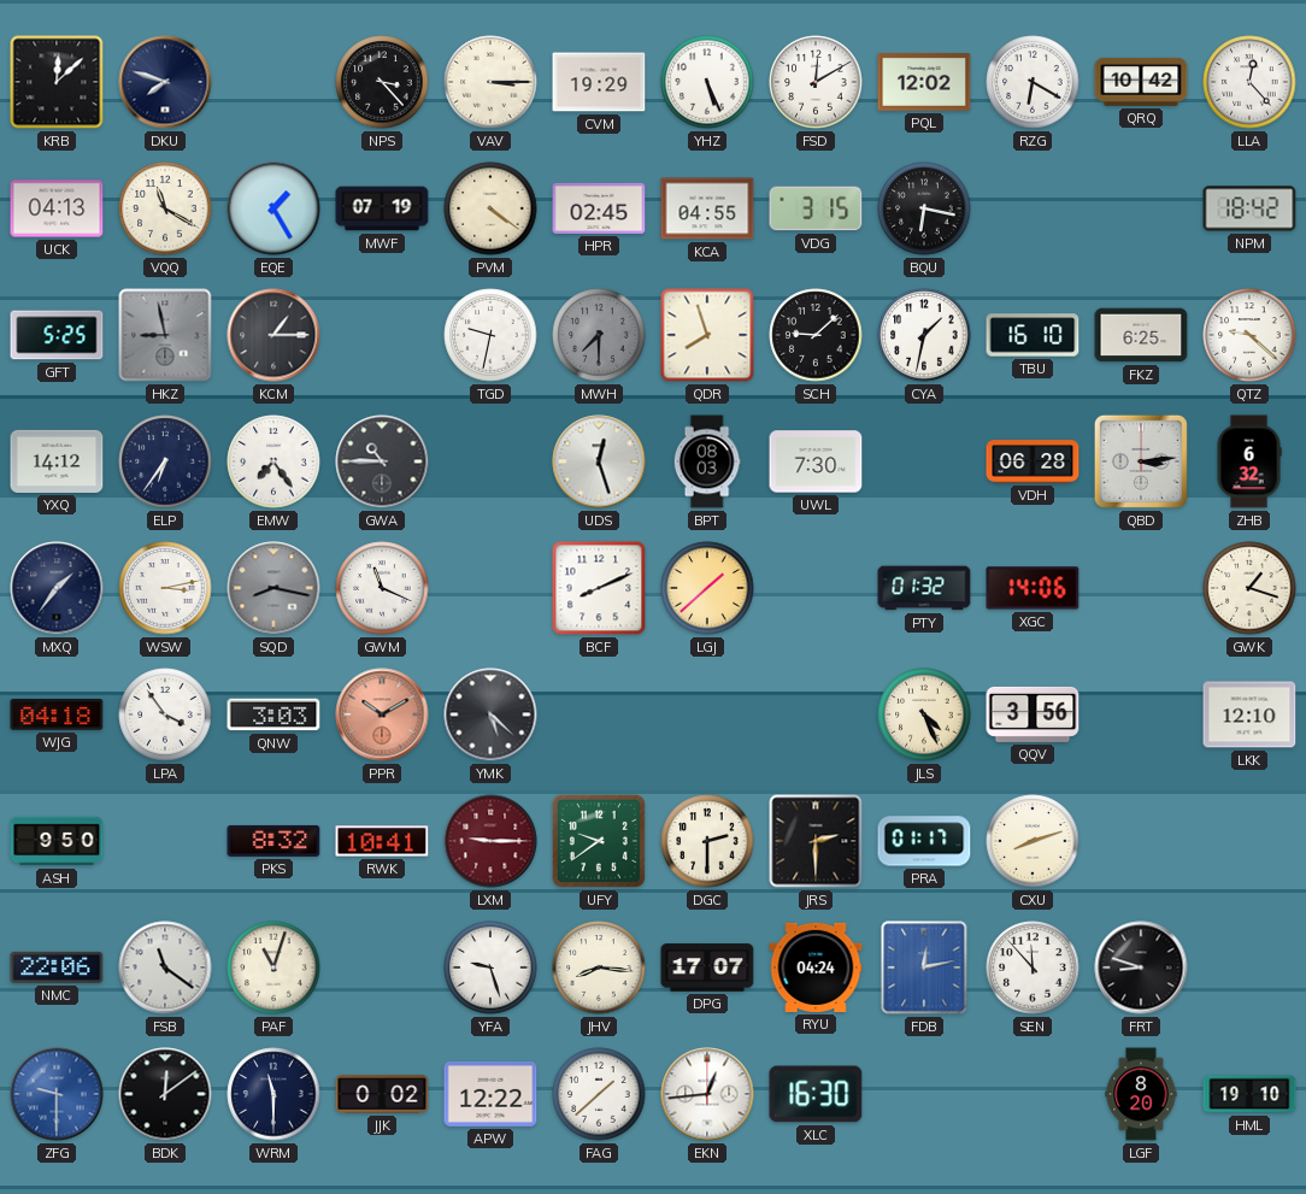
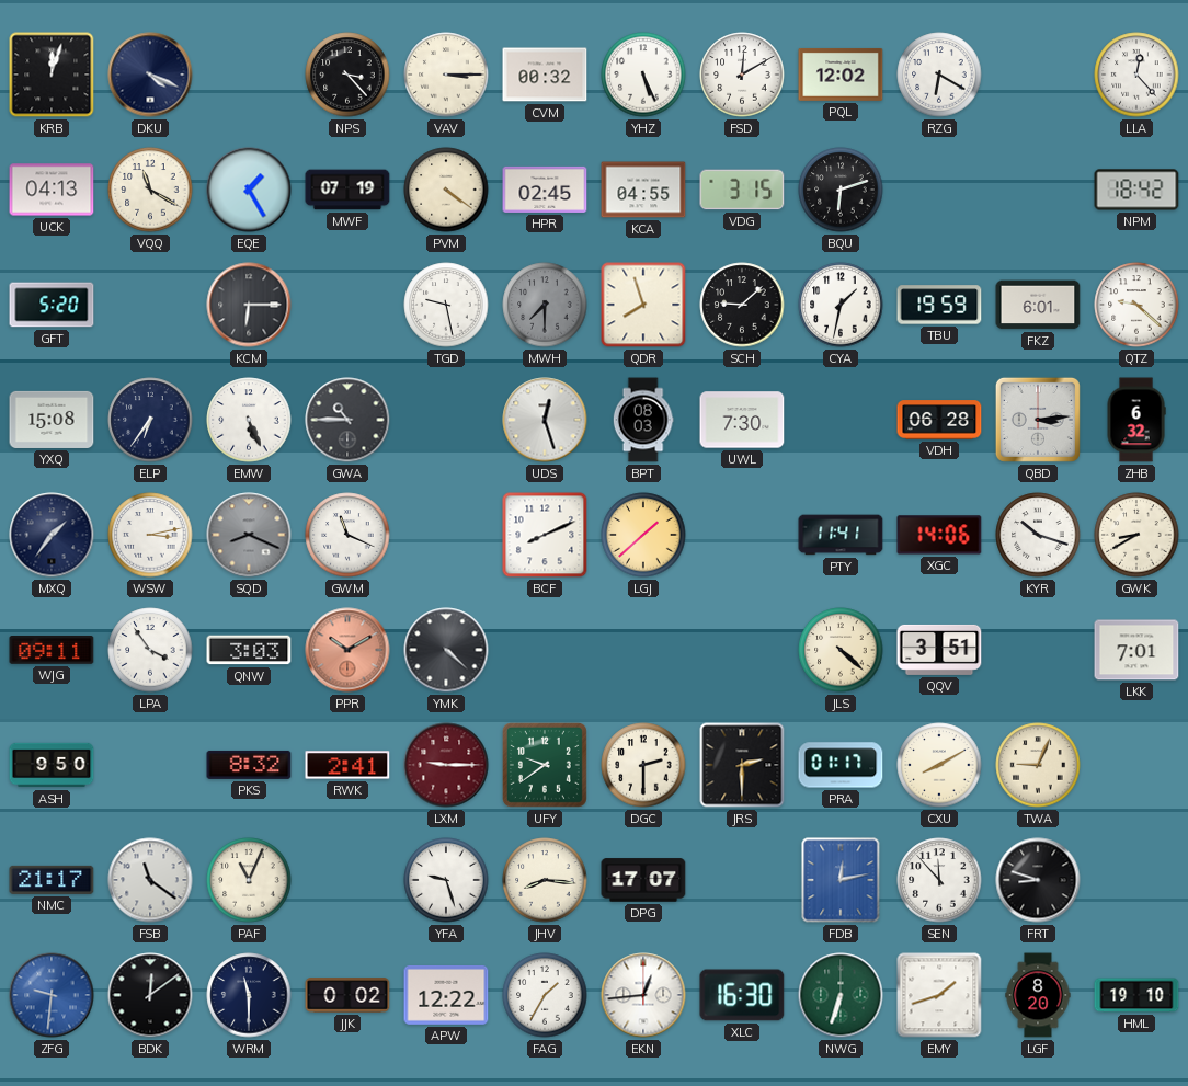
KRB: 12:08 -> 12:03
DKU: 7:48 -> 4:19
CVM: 19:29 -> 00:32
QRQ: 10:42 -> none
BQU: 6:17 -> 6:12
GFT: 5:25 -> 5:20
HKZ: 8:58 -> none
KCM: 1:15 -> 6:15
TGD: 9:32 -> 9:28
TBU: 16:10 -> 19:59
FKZ: 6:25 -> 6:01
YXQ: 14:12 -> 15:08
EMW: 7:24 -> 5:26
SQD: 8:17 -> 8:19
PTY: 01:32 -> 11:41
KYR: none -> 10:18
GWK: 1:18 -> 8:40
WJG: 04:18 -> 09:11
YMK: 5:22 -> 4:22
JLS: 4:26 -> 4:22
QQV: 3:56 -> 3:51
LKK: 12:10 -> 7:01
RWK: 10:41 -> 2:41
CXU: 8:12 -> 8:10
TWA: none -> 9:04
NMC: 22:06 -> 21:17
PAF: 11:03 -> 11:04
RYU: 04:24 -> none
ZFG: 9:30 -> 9:31
FAG: 1:38 -> 1:35
NWG: none -> 6:33
EMY: none -> 1:42
